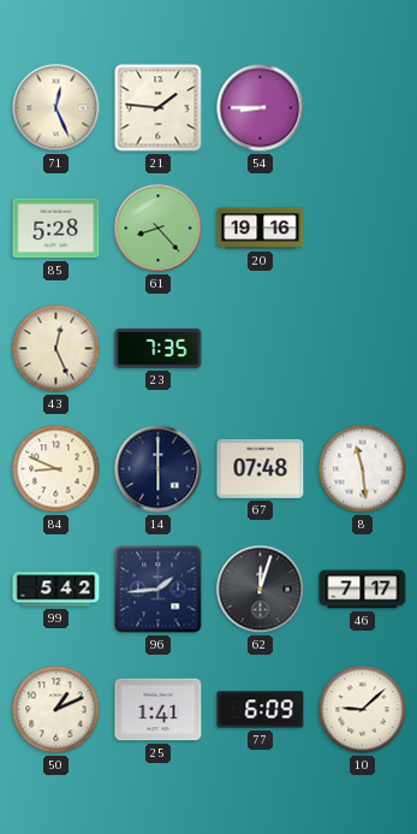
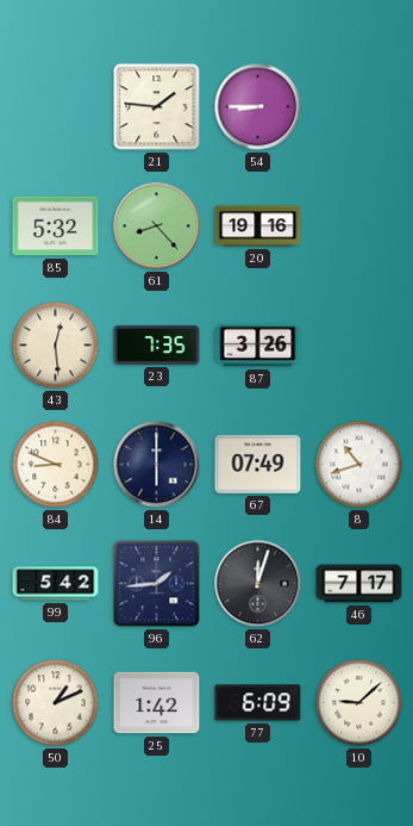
71: 12:26 -> none
85: 5:28 -> 5:32
43: 12:26 -> 12:29
87: none -> 3:26
67: 07:48 -> 07:49
8: 11:29 -> 10:42
25: 1:41 -> 1:42
